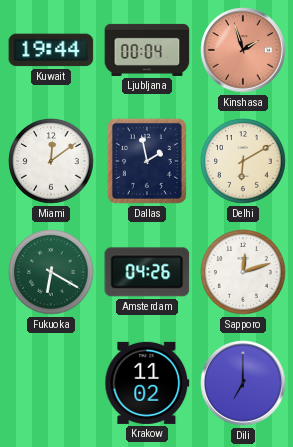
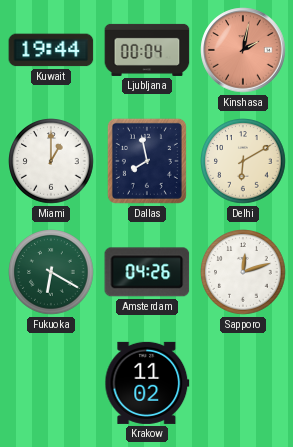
Kinshasa: 1:57 -> 2:02
Miami: 12:09 -> 1:00
Dallas: 1:58 -> 7:58
Dili: 7:00 -> none
